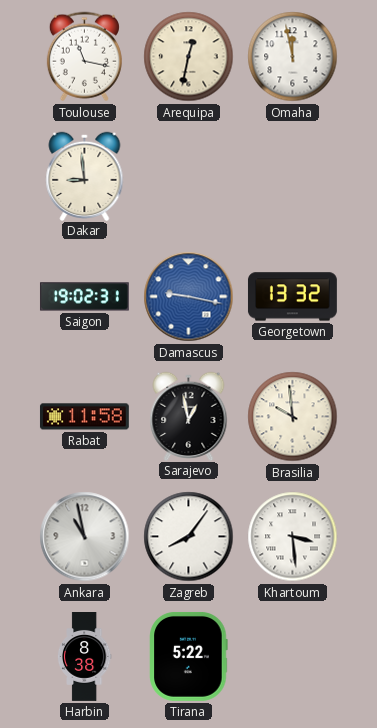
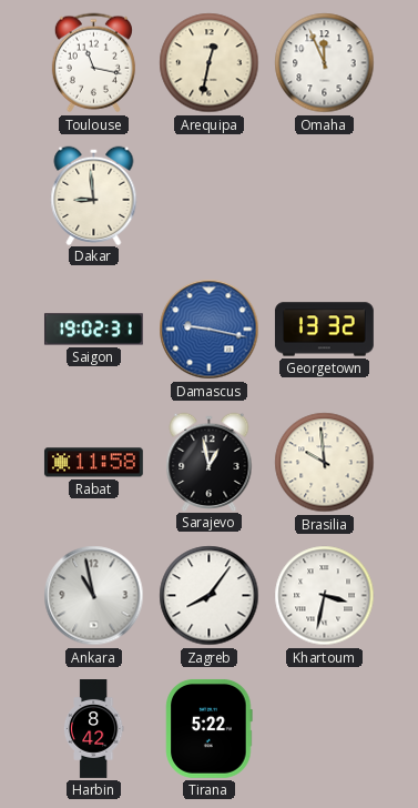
Omaha: 11:58 -> 11:56
Khartoum: 3:29 -> 3:32
Harbin: 8:38 -> 8:42
